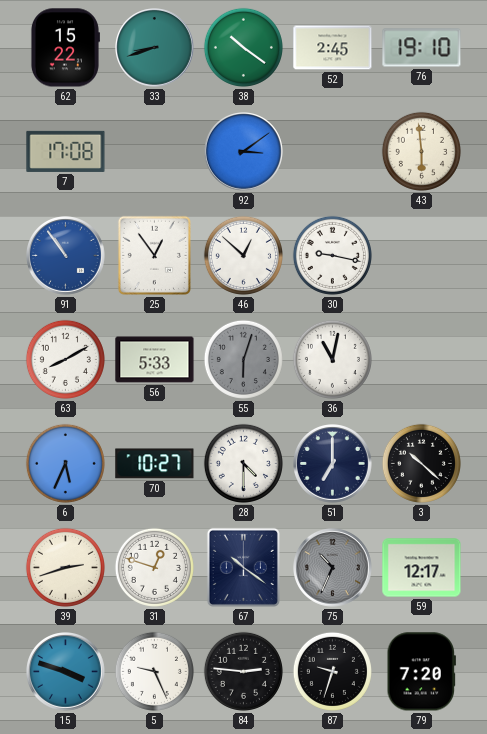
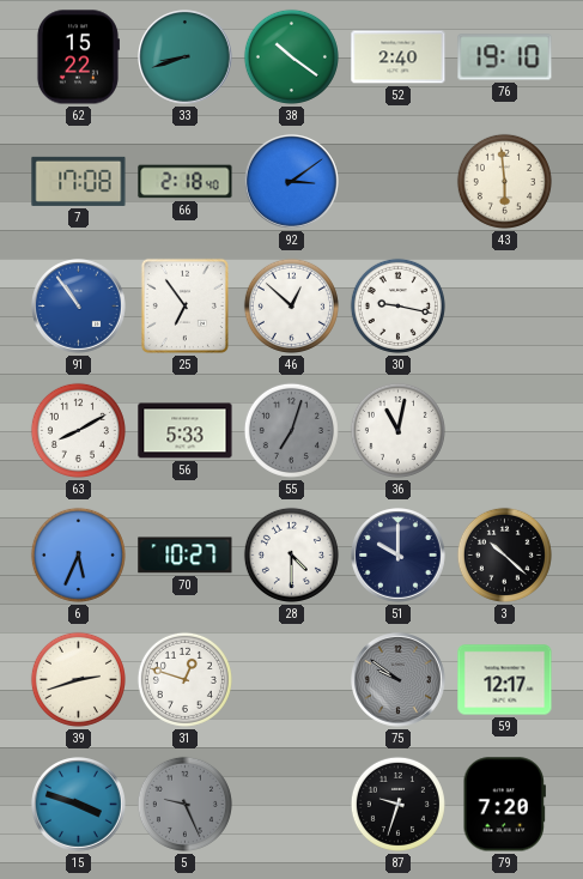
52: 2:45 -> 2:40
66: none -> 2:18
25: 12:54 -> 6:54
55: 6:03 -> 7:03
51: 7:00 -> 10:00
67: 10:21 -> none
75: 10:34 -> 9:51
5 dial: white -> grey
84: 2:46 -> none
